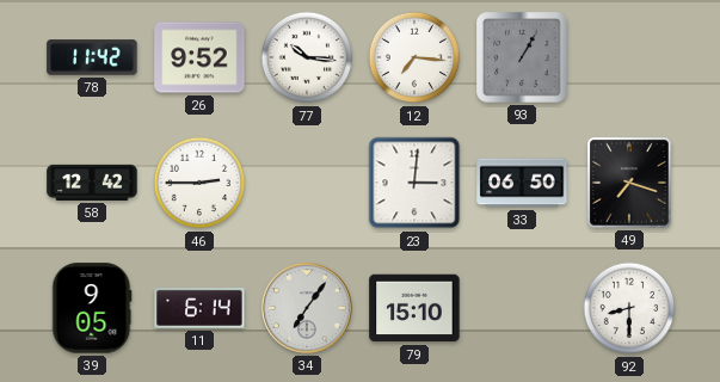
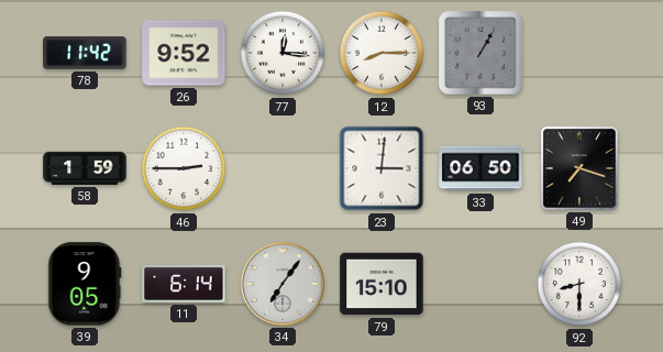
77: 10:16 -> 12:16
12: 7:16 -> 8:15
58: 12:42 -> 1:59
